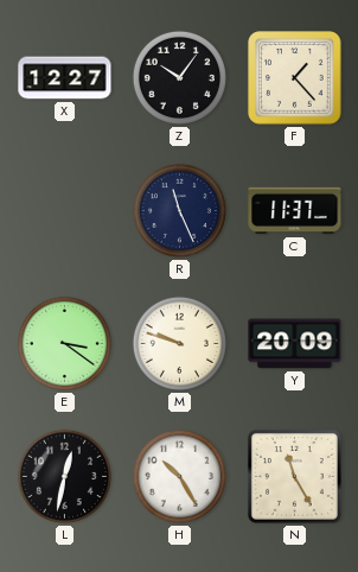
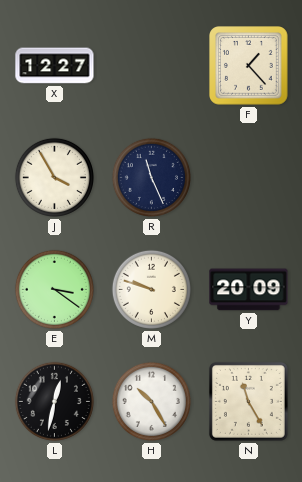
Z: 10:06 -> none
J: none -> 3:55
C: 11:37 -> none
